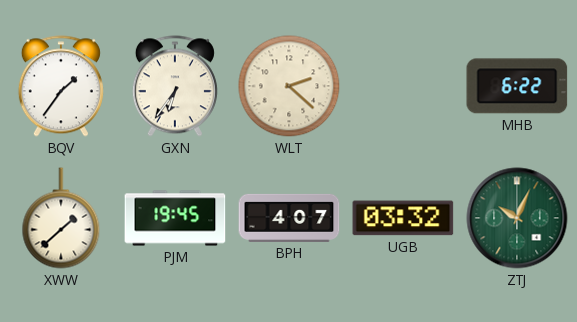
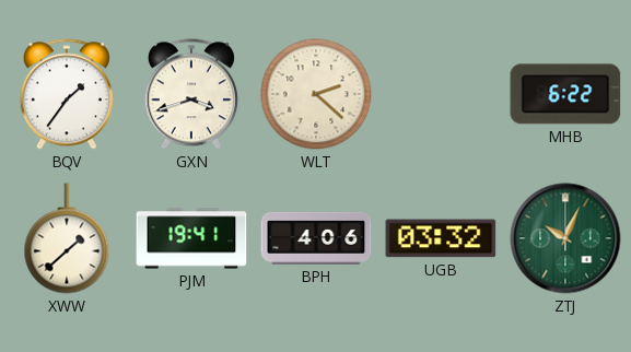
GXN: 6:36 -> 3:42
PJM: 19:45 -> 19:41
BPH: 4:07 -> 4:06
